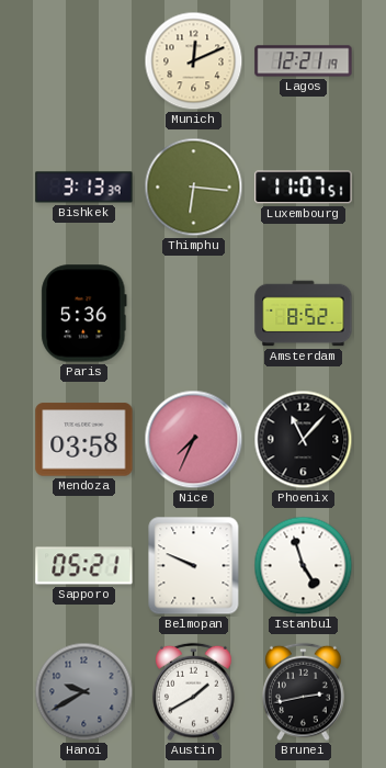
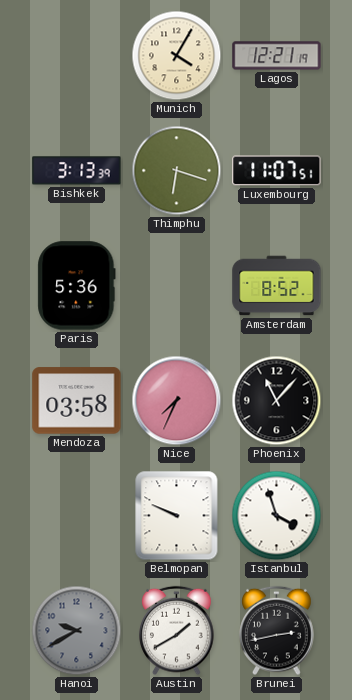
Munich: 12:11 -> 4:05
Thimphu: 6:16 -> 6:18
Sapporo: 05:21 -> none
Istanbul: 4:57 -> 3:57
